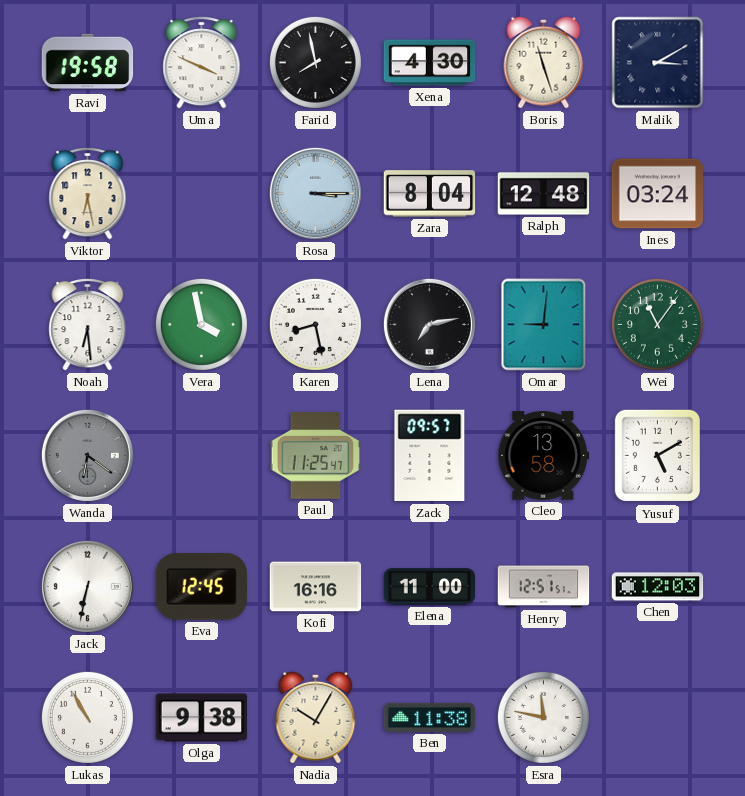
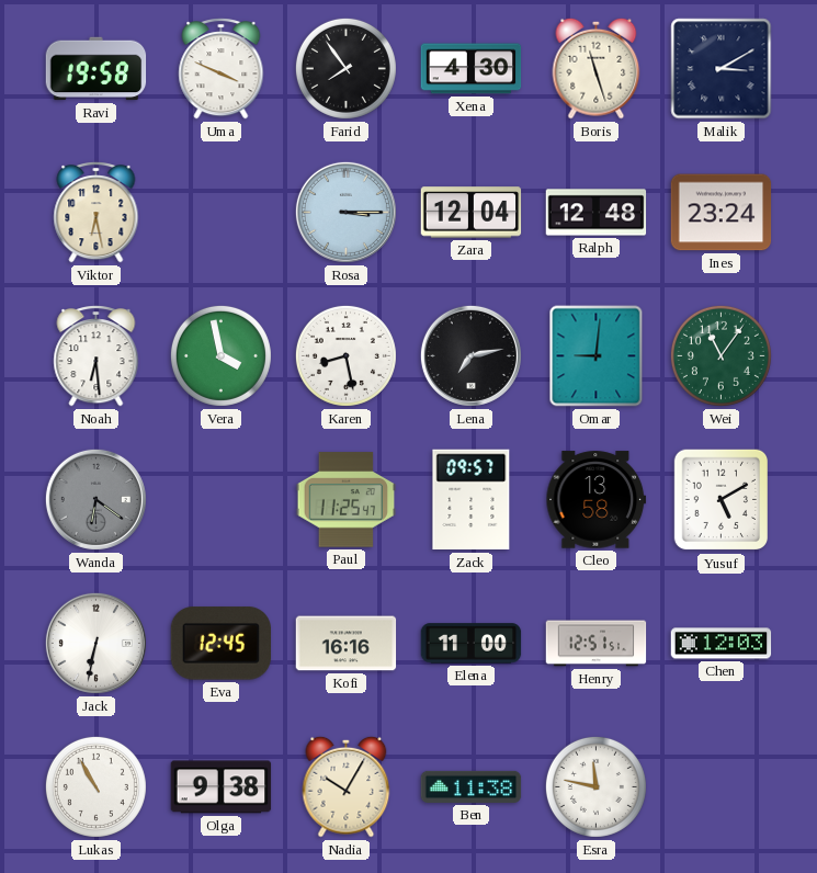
Farid: 7:58 -> 7:54
Zara: 8:04 -> 12:04
Ines: 03:24 -> 23:24
